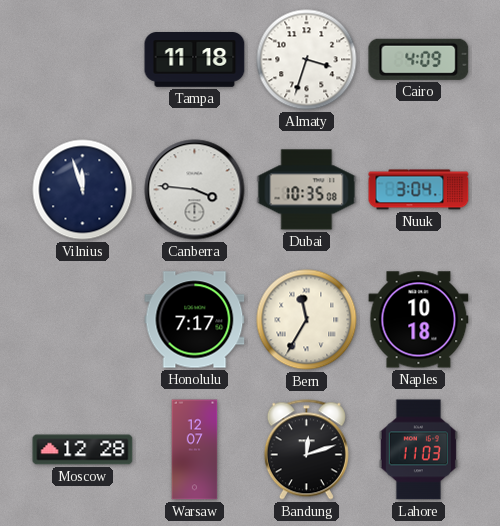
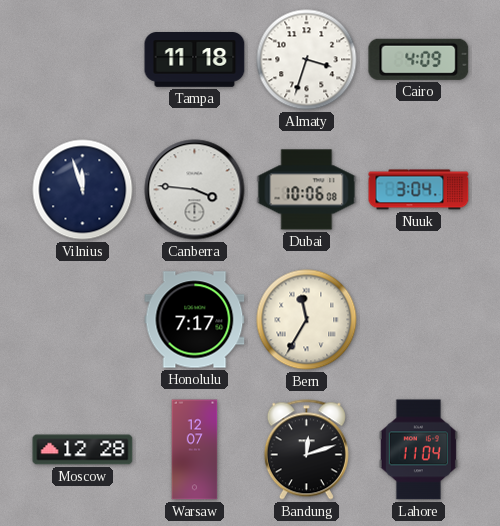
Dubai: 10:35 -> 10:06
Naples: 10:18 -> none
Lahore: 11:03 -> 11:04
